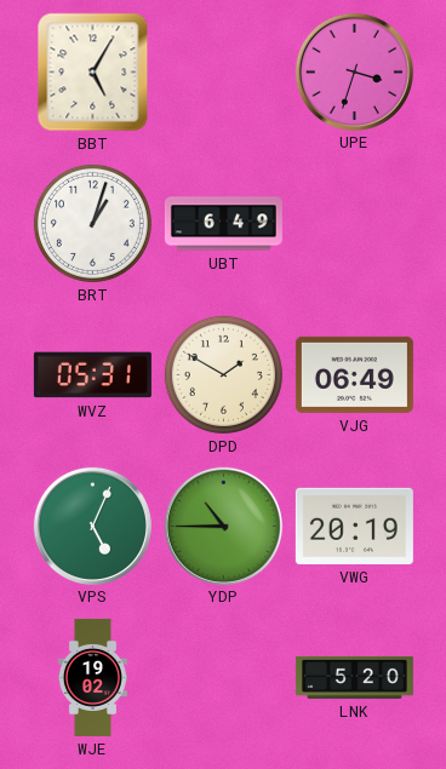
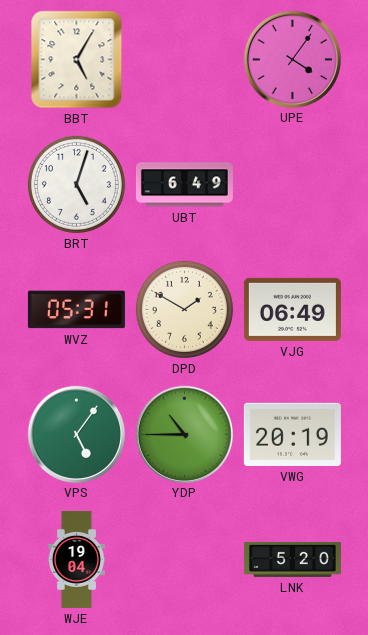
UPE: 3:33 -> 4:06
BRT: 1:03 -> 5:03
VPS: 5:04 -> 5:06
WJE: 19:02 -> 19:04
